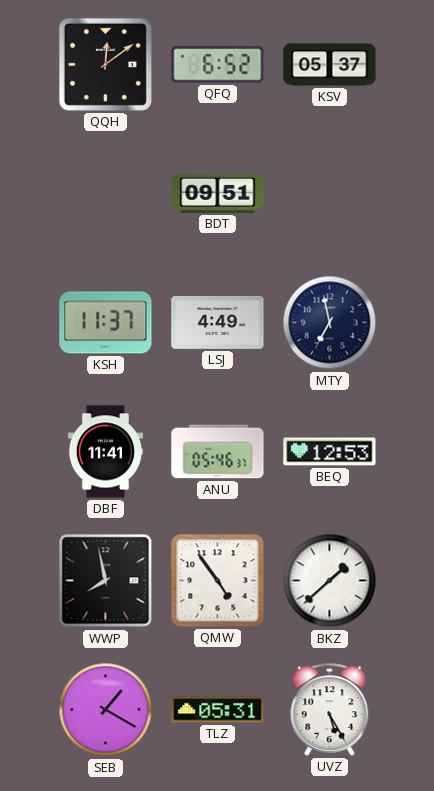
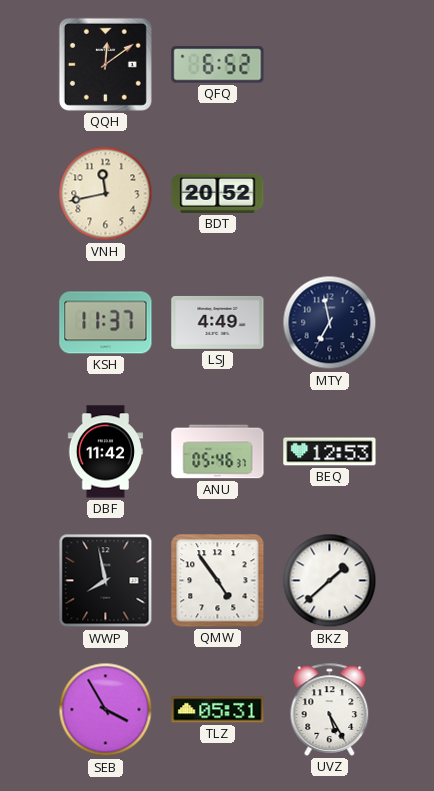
KSV: 05:37 -> none
VNH: none -> 11:43
BDT: 09:51 -> 20:52
DBF: 11:41 -> 11:42
SEB: 1:20 -> 3:55
